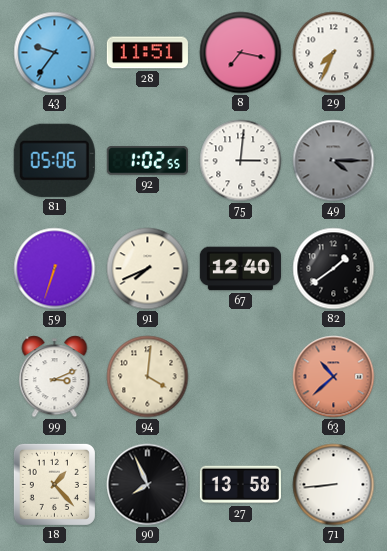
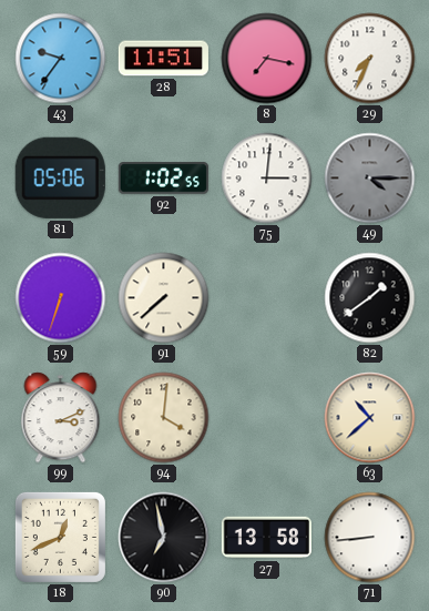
91: 7:41 -> 7:38
67: 12:40 -> none
63 dial: salmon -> cream
18: 1:23 -> 12:41
90: 7:56 -> 6:58
